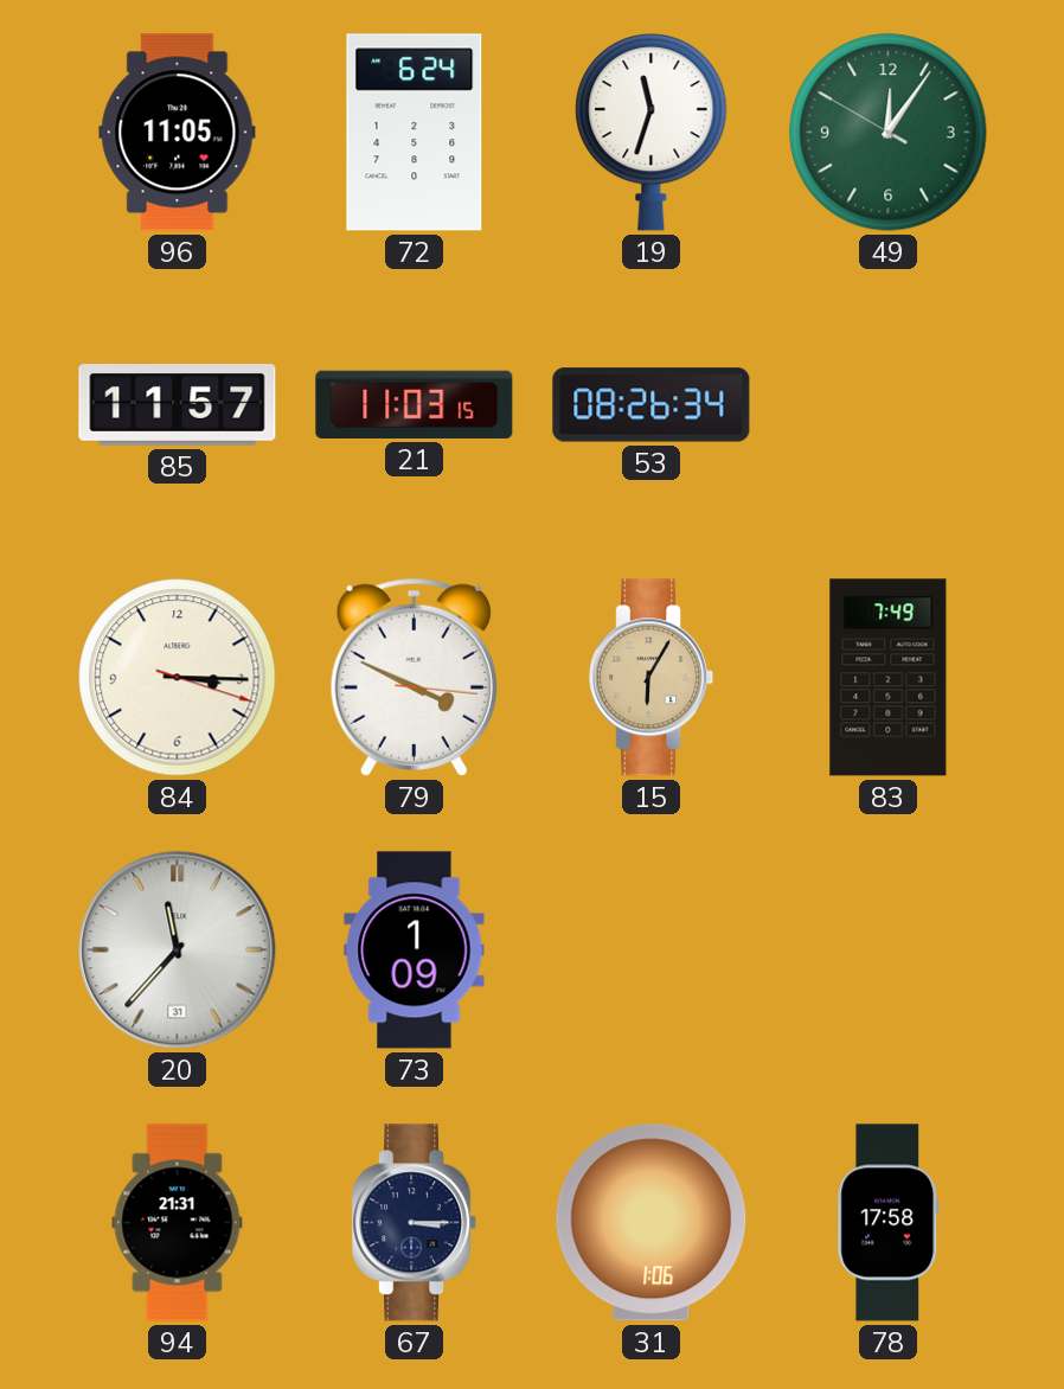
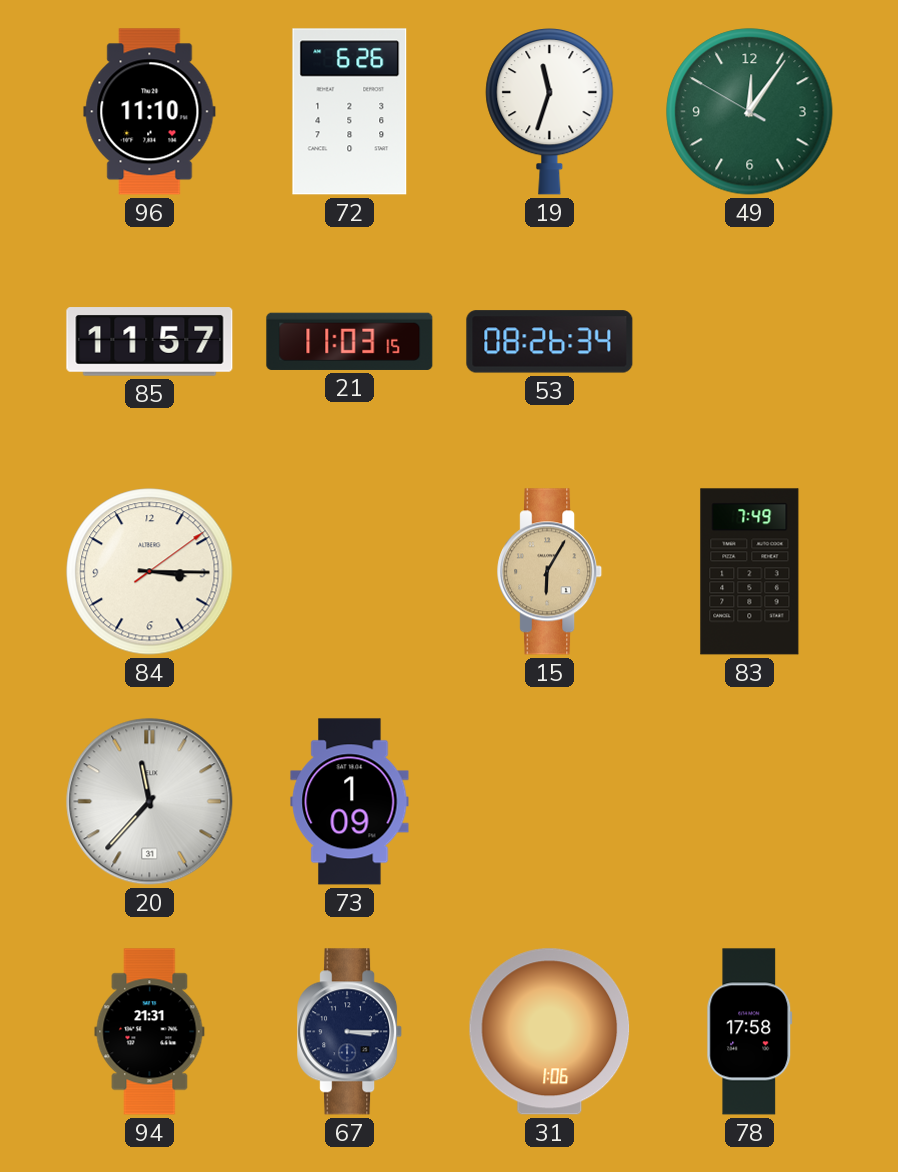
96: 11:05 -> 11:10
72: 6:24 -> 6:26
84: 3:15:18 -> 3:15:09
79: 3:49 -> none
